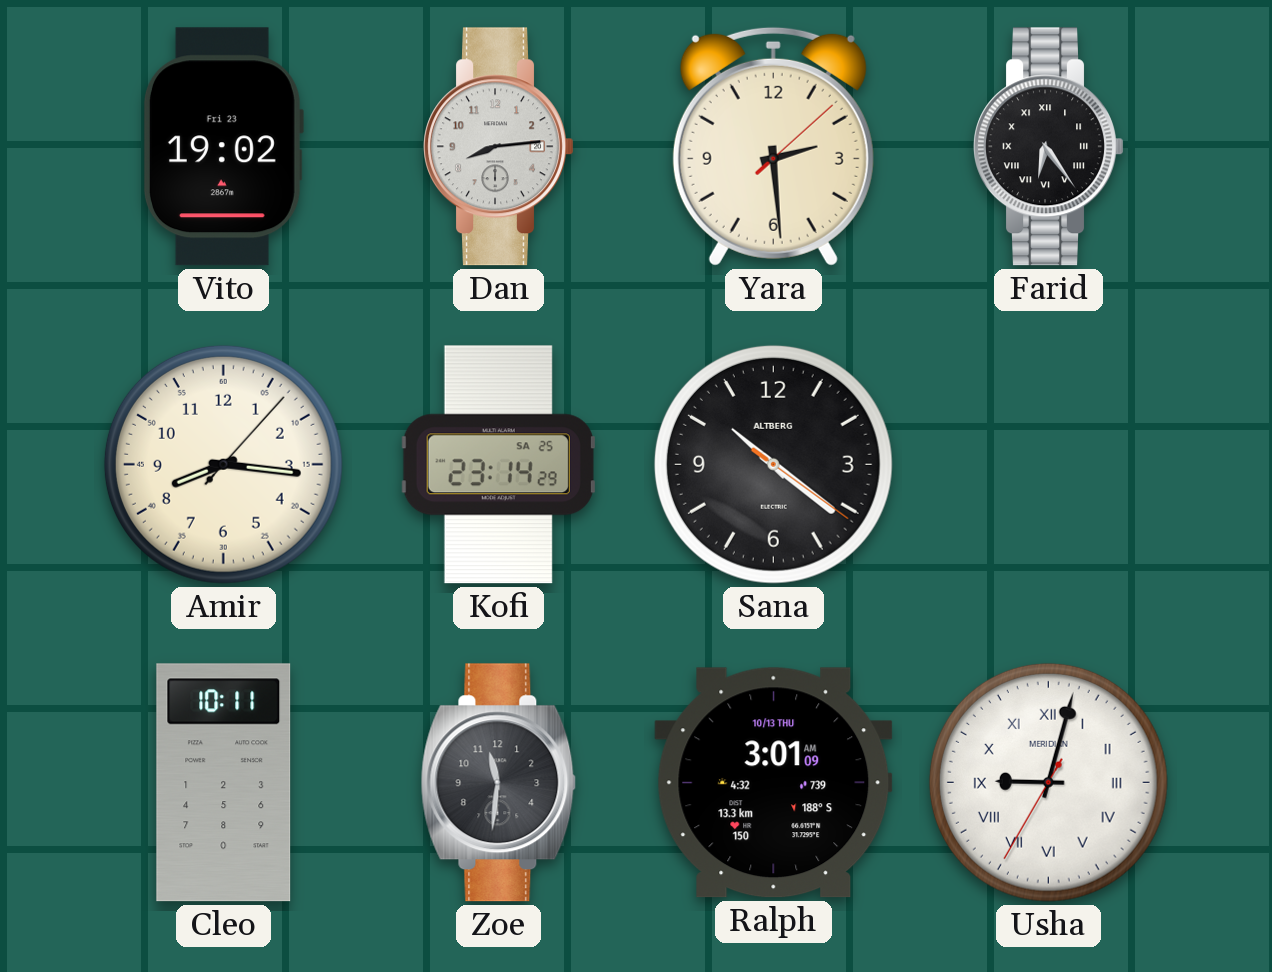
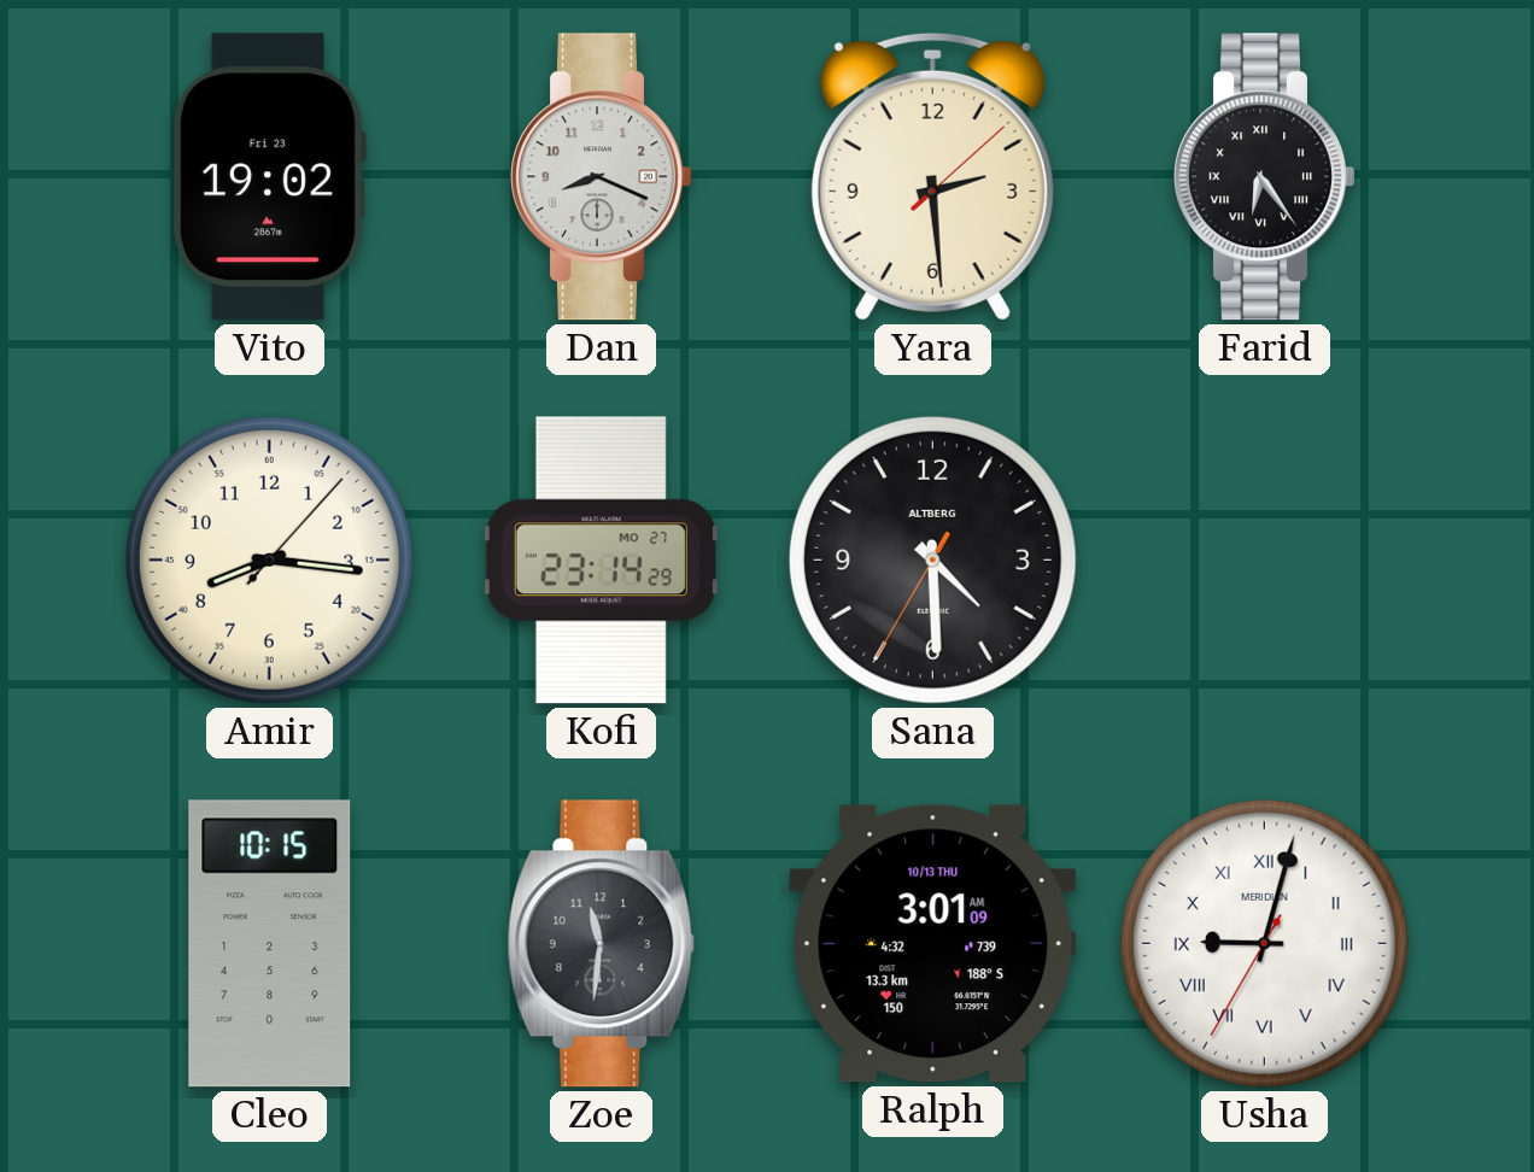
Dan: 8:14 -> 8:19
Kofi date: SA 25 -> MO 27
Sana: 10:21 -> 4:29
Cleo: 10:11 -> 10:15
